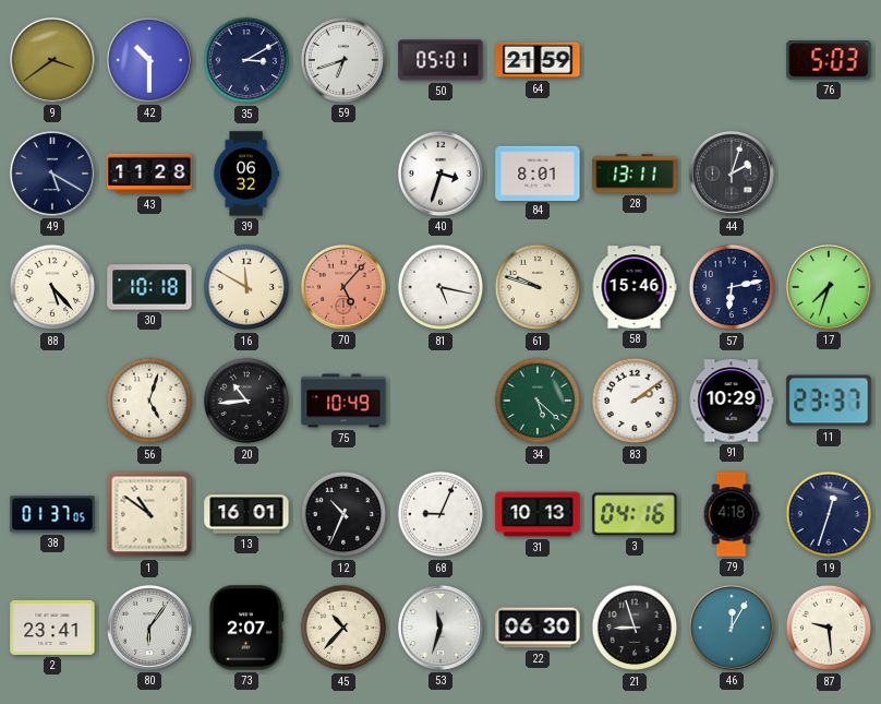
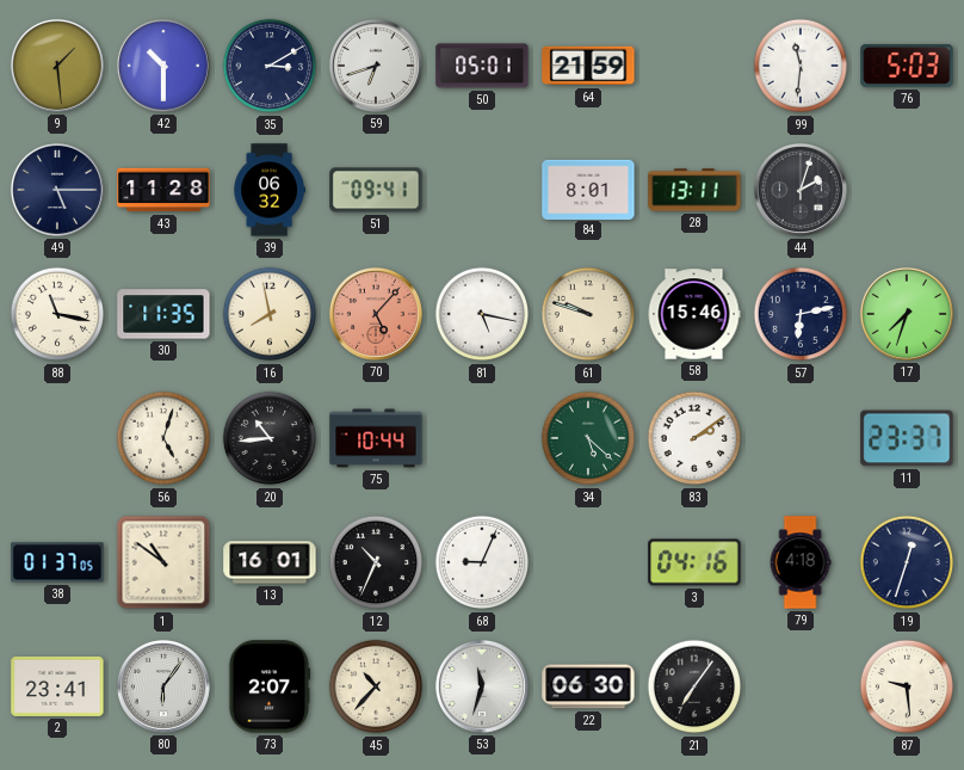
9: 3:39 -> 1:29
99: none -> 11:31
49: 5:20 -> 5:15
51: none -> 09:41
40: 3:33 -> none
88: 5:23 -> 11:17
30: 10:18 -> 11:35
16: 11:50 -> 7:58
75: 10:49 -> 10:44
91: 10:29 -> none
31: 10:13 -> none
21: 8:57 -> 7:06
46: 12:05 -> none
